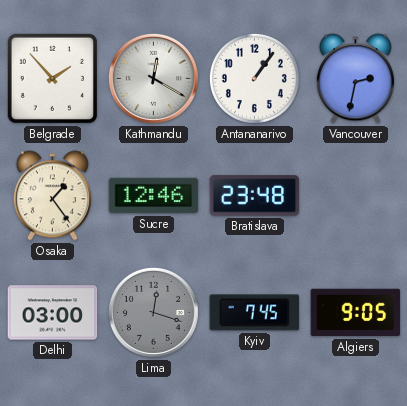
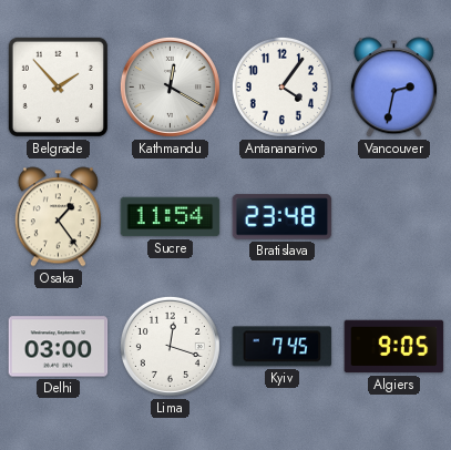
Antananarivo: 1:06 -> 4:06
Sucre: 12:46 -> 11:54
Lima dial: grey -> white
